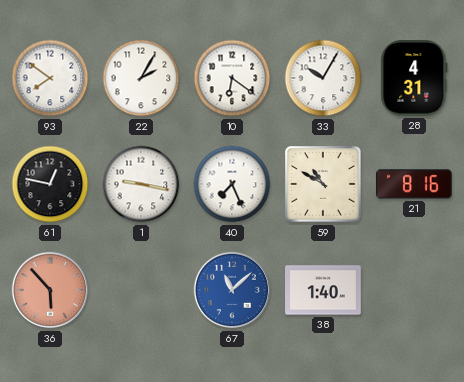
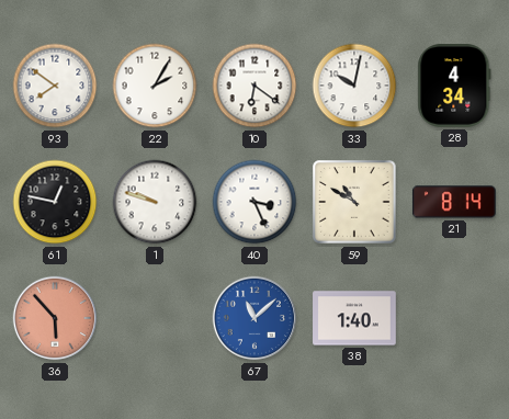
33: 10:05 -> 10:02
28: 4:31 -> 4:34
1: 9:17 -> 9:48
40: 7:26 -> 3:26
21: 8:16 -> 8:14
